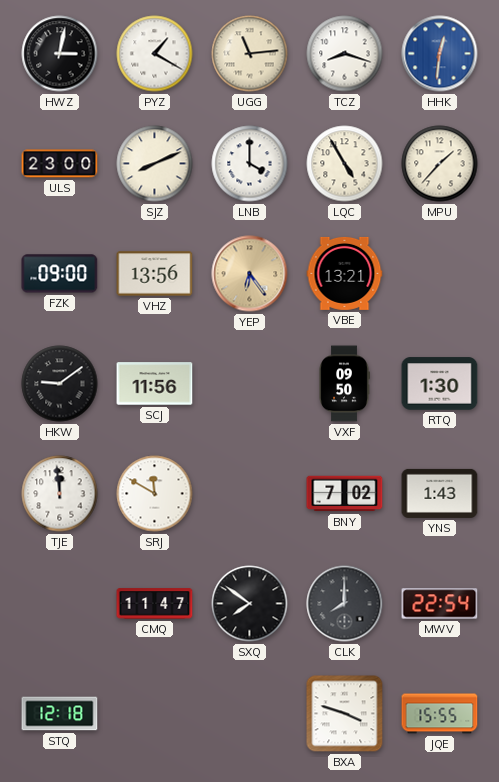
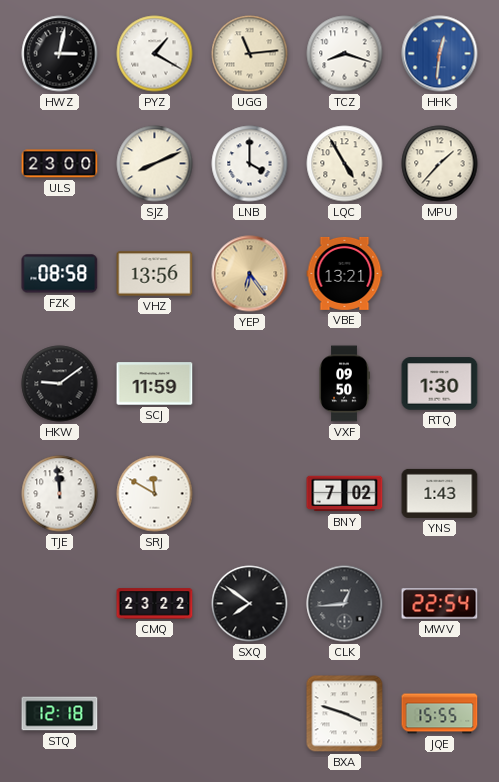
FZK: 09:00 -> 08:58
SCJ: 11:56 -> 11:59
CMQ: 11:47 -> 23:22
CLK: 8:00 -> 12:44
